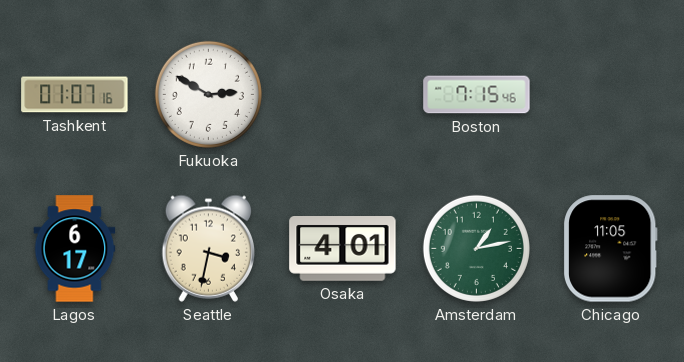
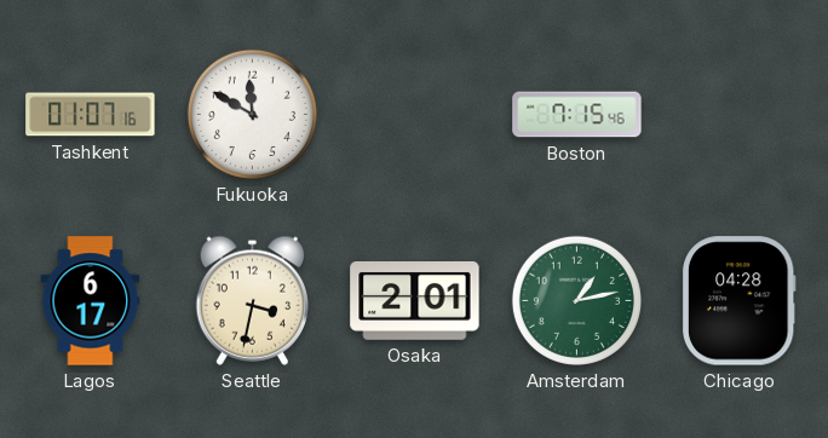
Fukuoka: 2:50 -> 11:50
Osaka: 4:01 -> 2:01
Chicago: 11:05 -> 04:28
